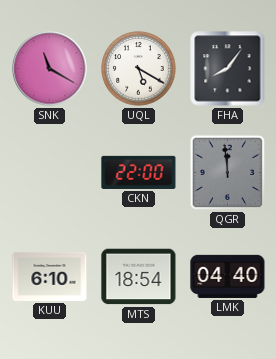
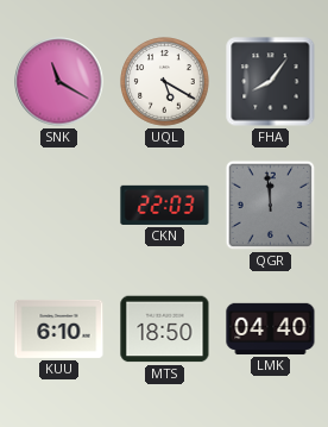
CKN: 22:00 -> 22:03
MTS: 18:54 -> 18:50
